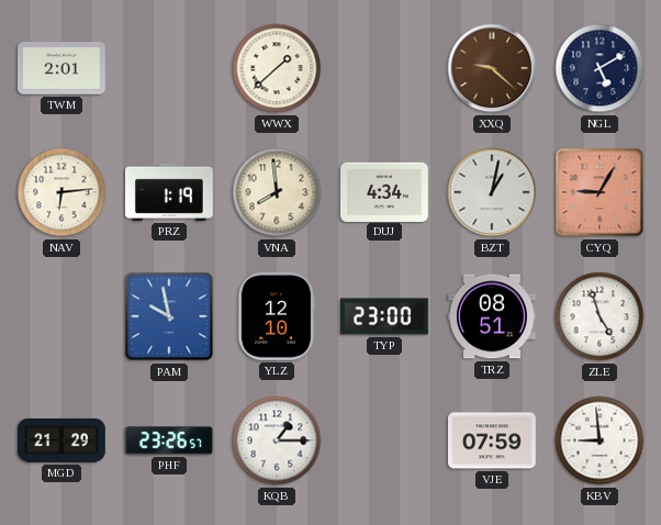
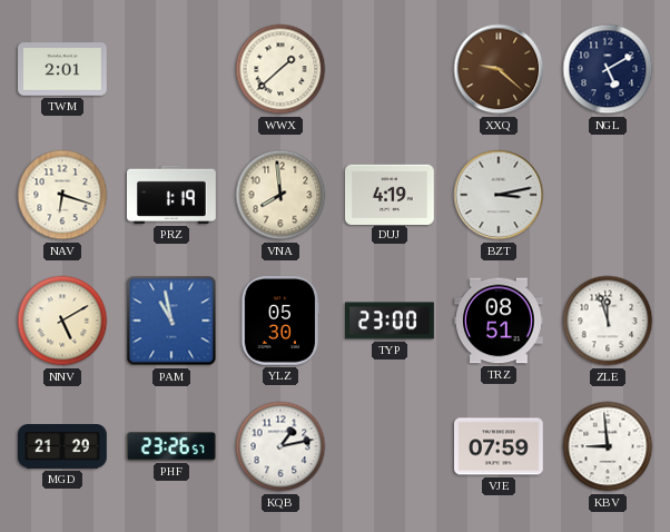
NAV: 6:14 -> 6:18
DUJ: 4:34 -> 4:19
BZT: 1:02 -> 3:13
CYQ: 9:05 -> none
NNV: none -> 5:10
PAM: 9:58 -> 10:58
YLZ: 12:10 -> 05:30
ZLE: 4:57 -> 11:57
KQB: 1:15 -> 1:13
